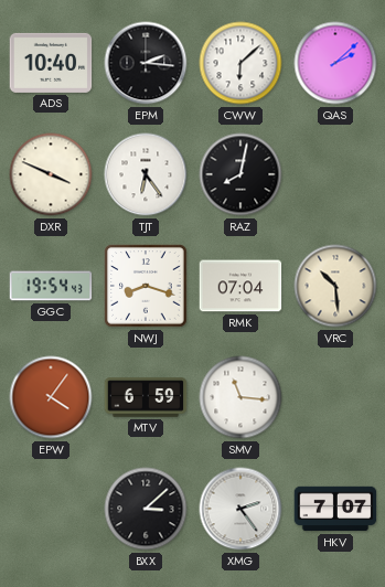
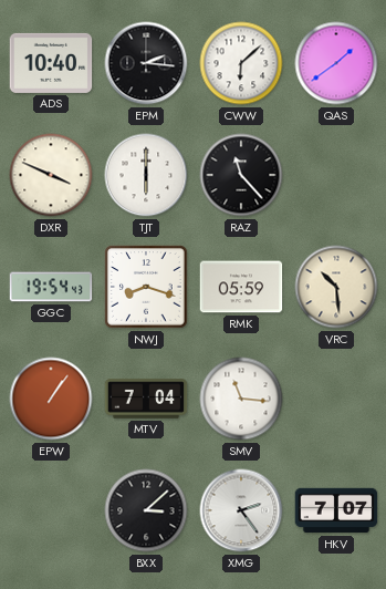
QAS: 2:08 -> 1:39
TJT: 6:24 -> 6:00
RAZ: 8:02 -> 11:23
RMK: 07:04 -> 05:59
EPW: 4:06 -> 1:06
MTV: 6:59 -> 7:04
